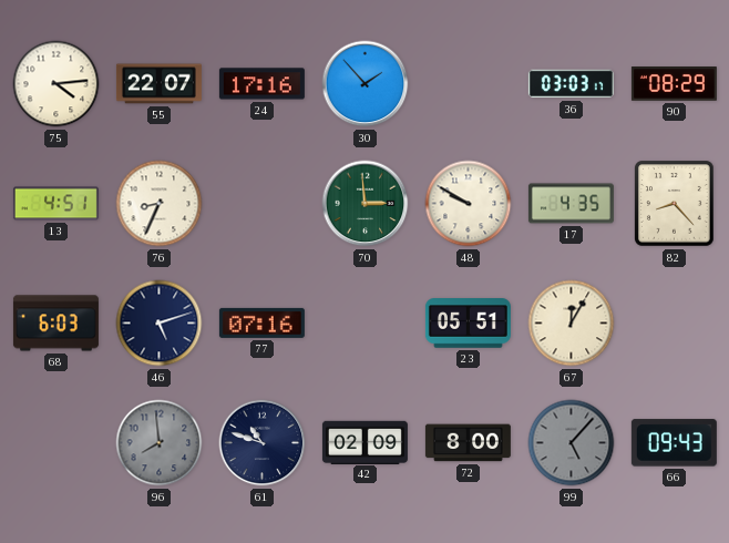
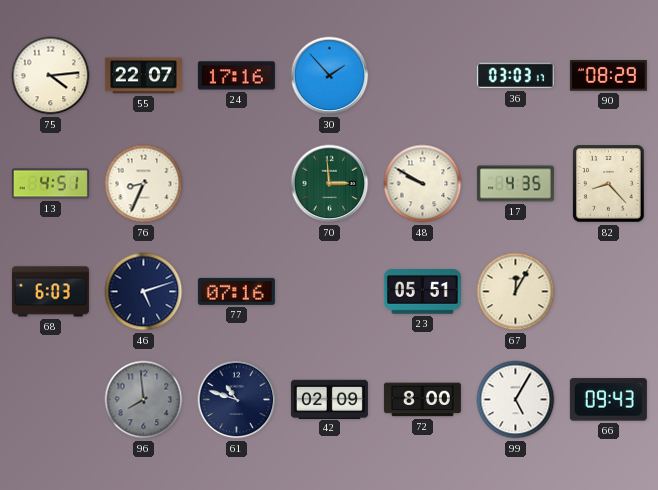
99: 5:07 -> 5:05
99 dial: grey -> white
